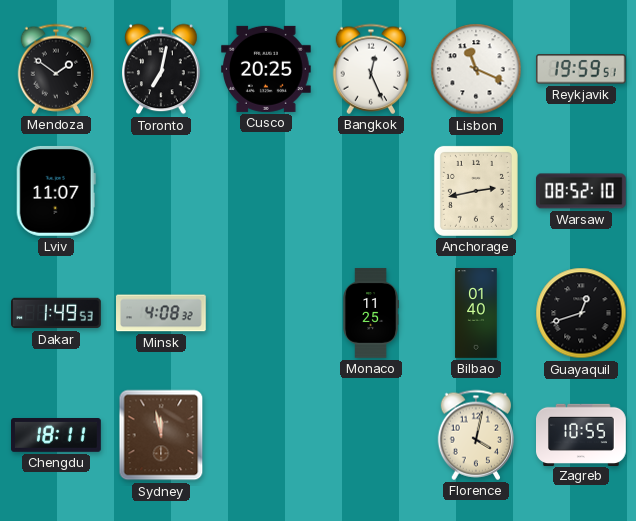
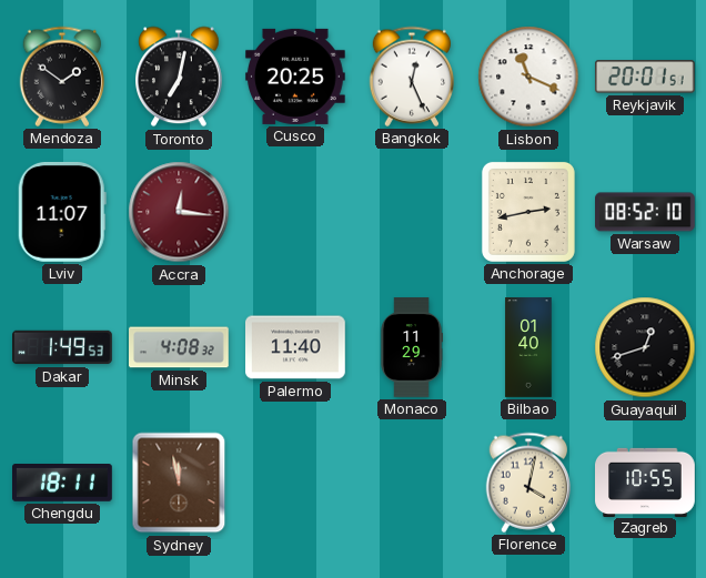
Reykjavik: 19:59 -> 20:01
Accra: none -> 12:16
Palermo: none -> 11:40
Monaco: 11:25 -> 11:29
